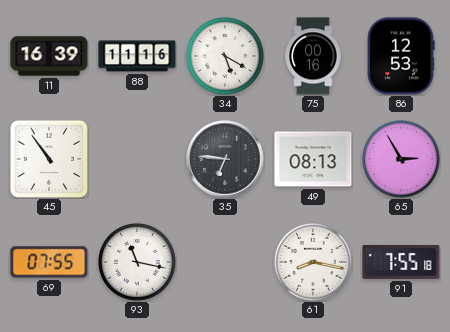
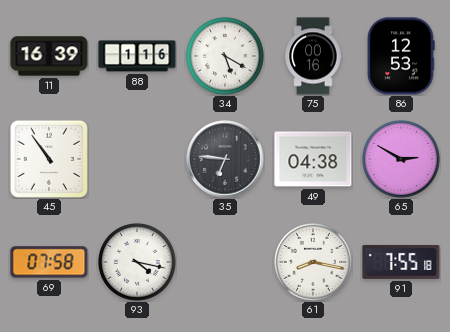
88: 11:16 -> 1:16
49: 08:13 -> 04:38
65: 2:55 -> 2:50
69: 07:55 -> 07:58
93: 11:17 -> 4:17
